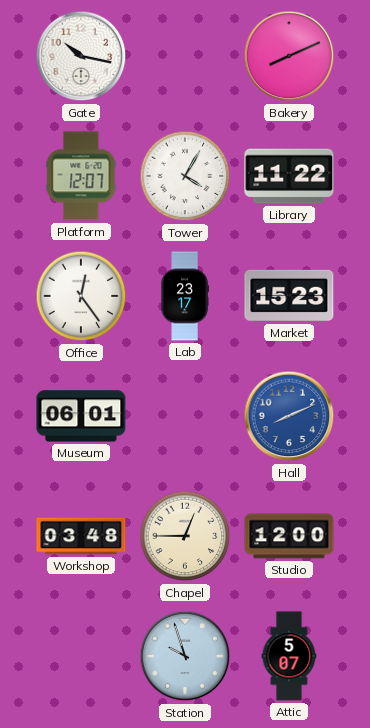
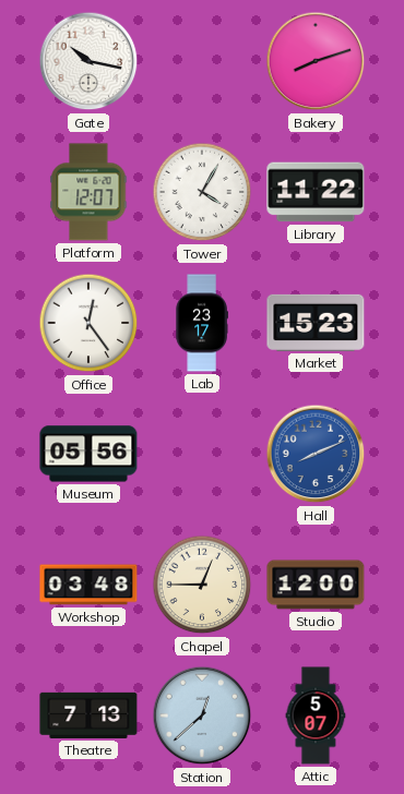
Bakery: 8:11 -> 8:12
Museum: 06:01 -> 05:56
Theatre: none -> 7:13
Station: 9:57 -> 12:38
